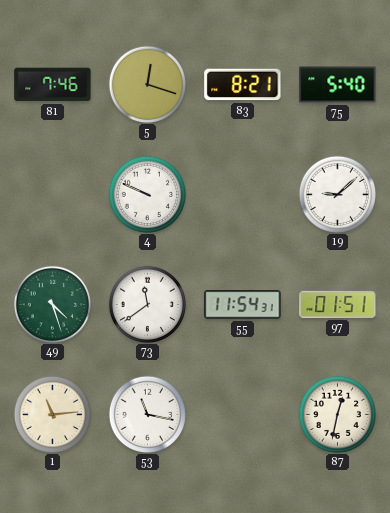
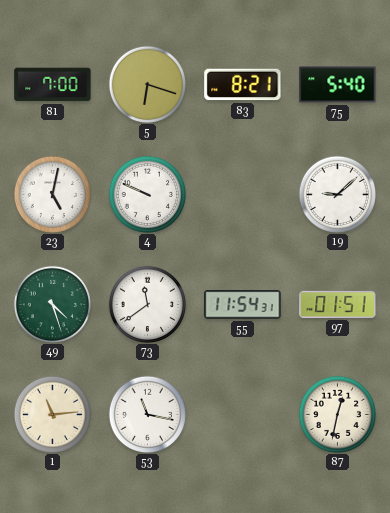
81: 7:46 -> 7:00
5: 12:18 -> 6:18
23: none -> 5:02
